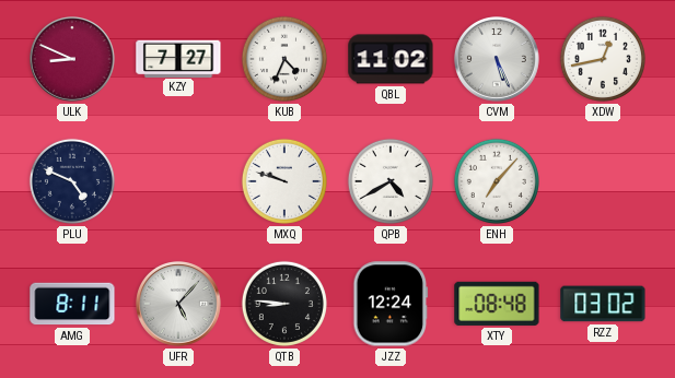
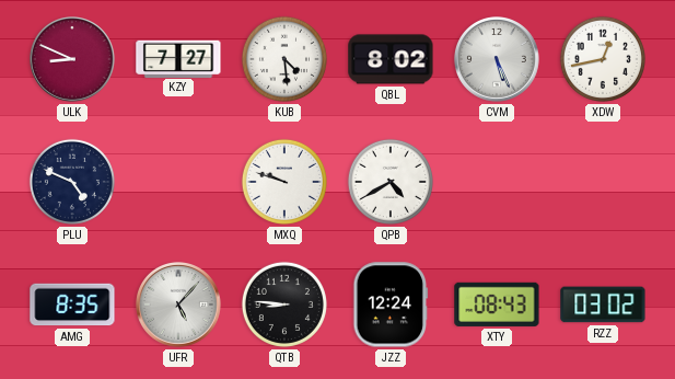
KUB: 4:34 -> 4:29
QBL: 11:02 -> 8:02
ENH: 7:07 -> none
AMG: 8:11 -> 8:35
XTY: 08:48 -> 08:43
